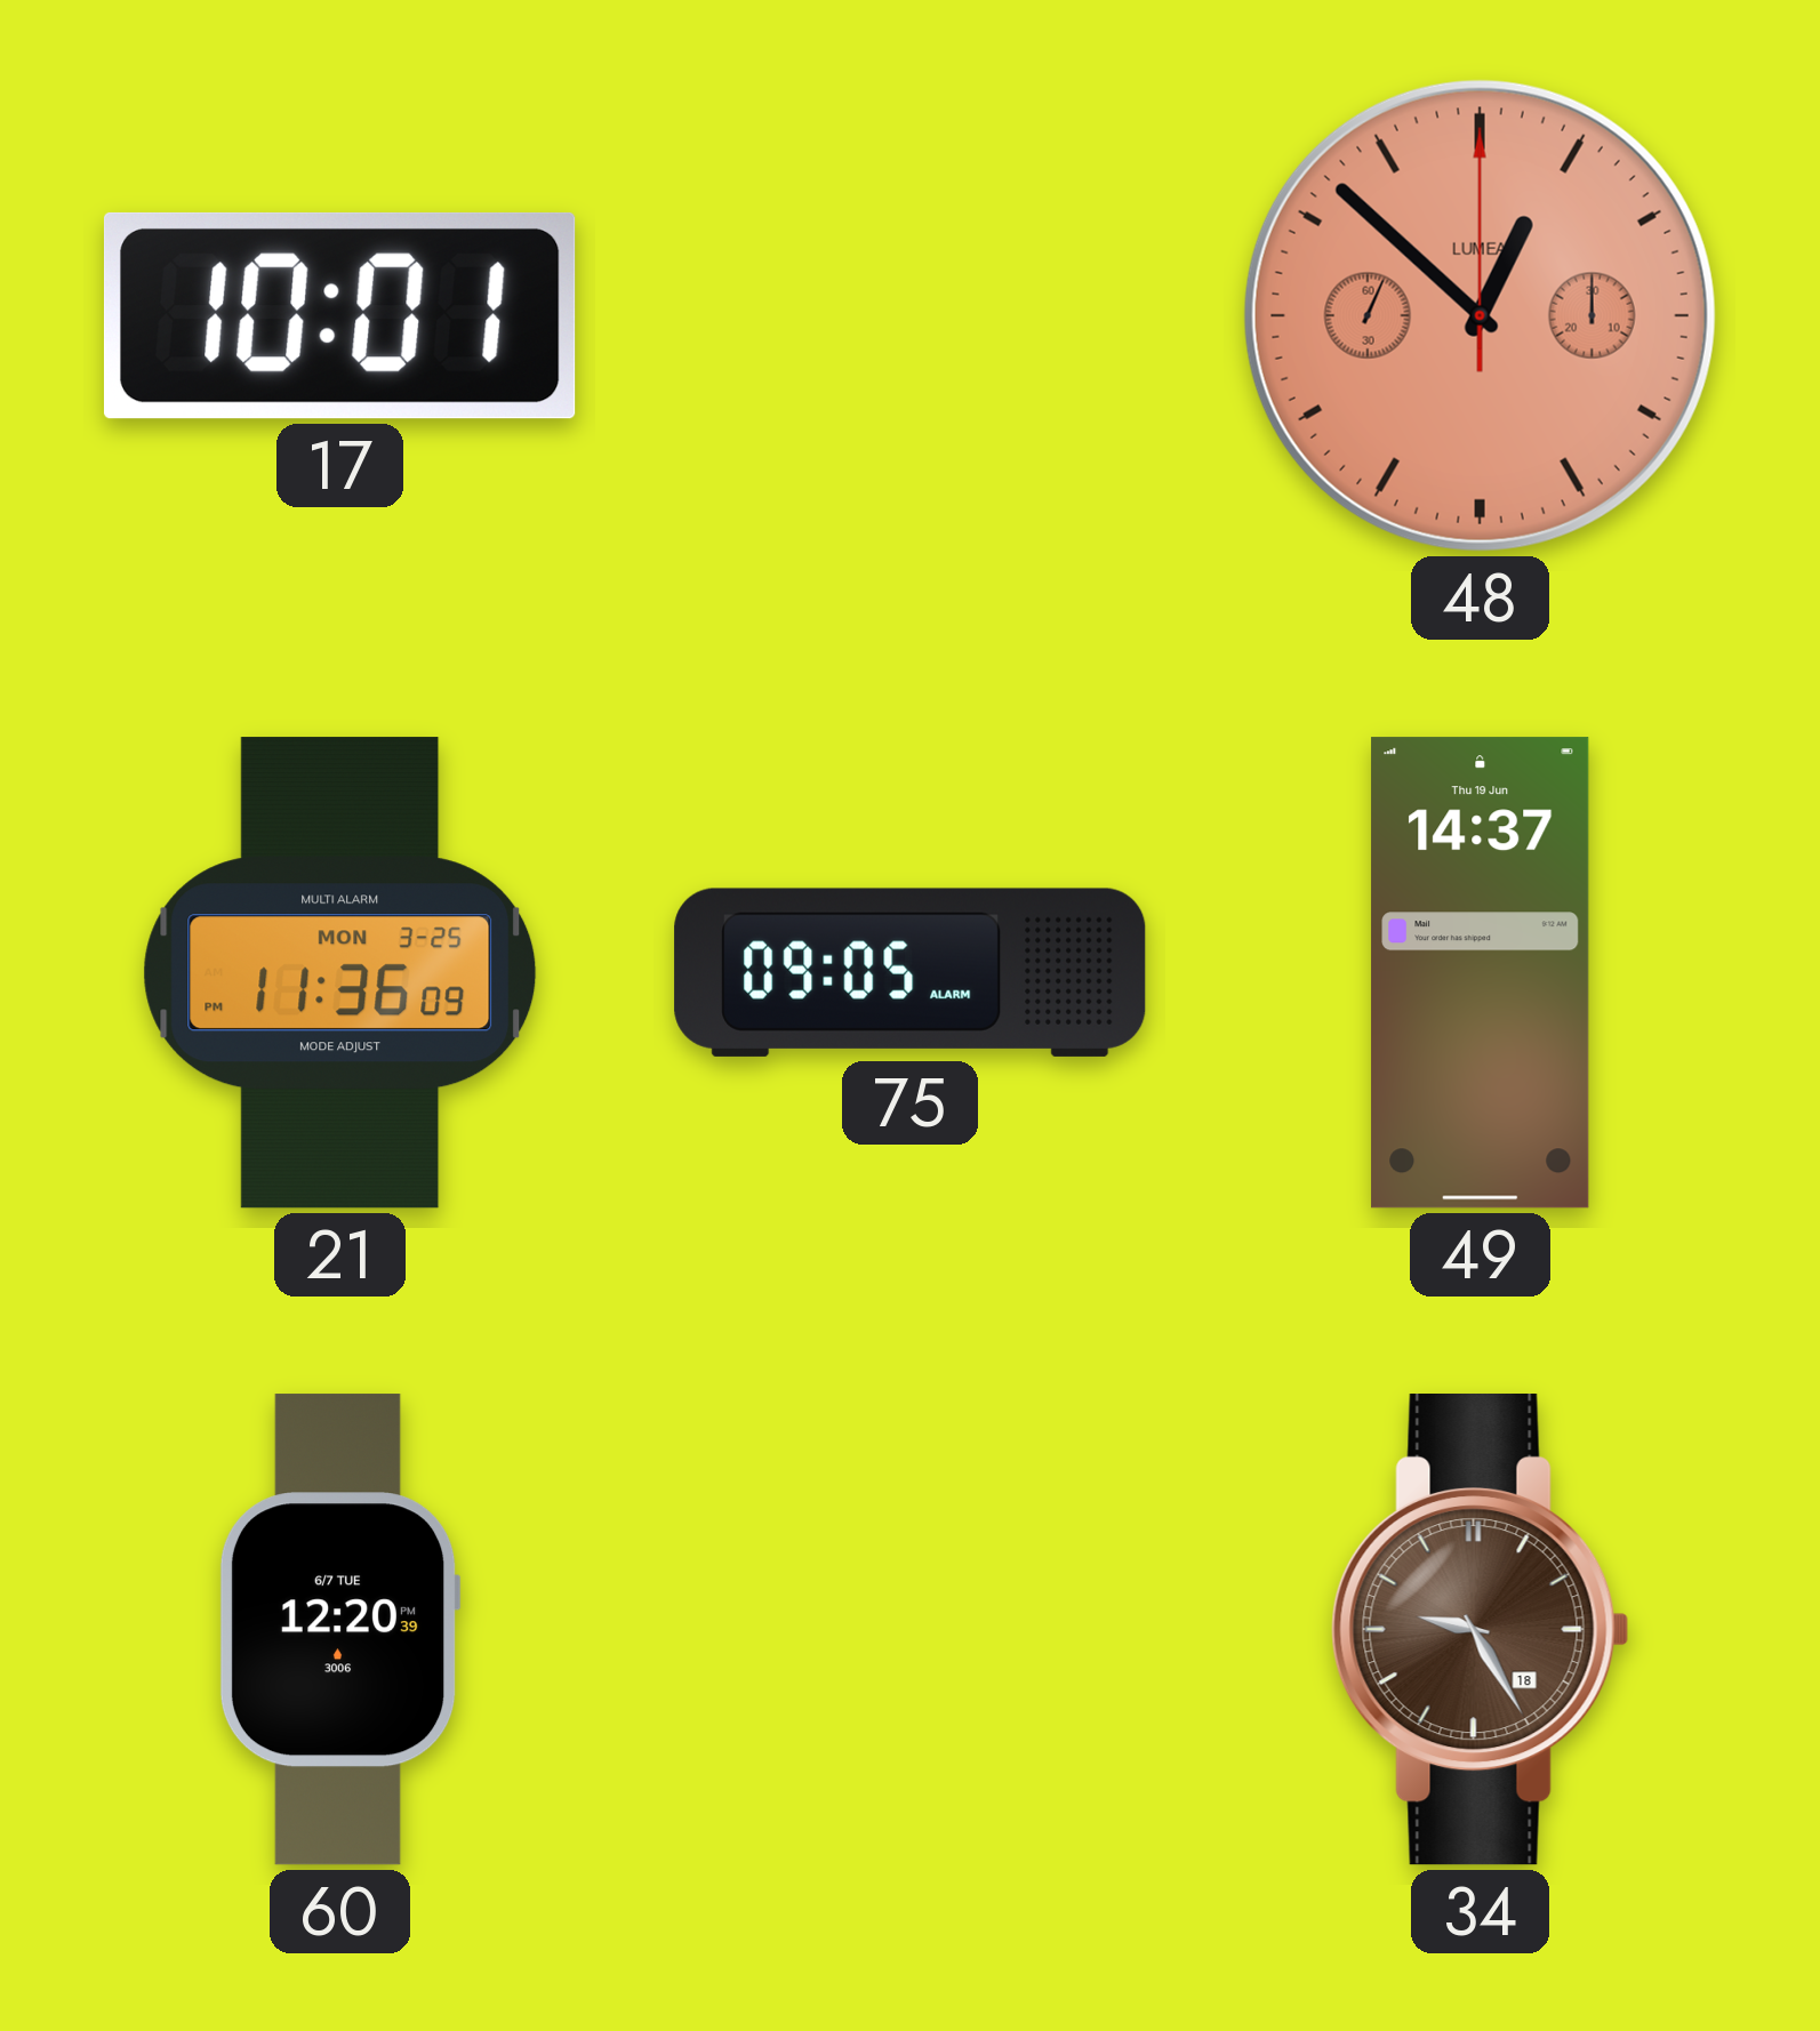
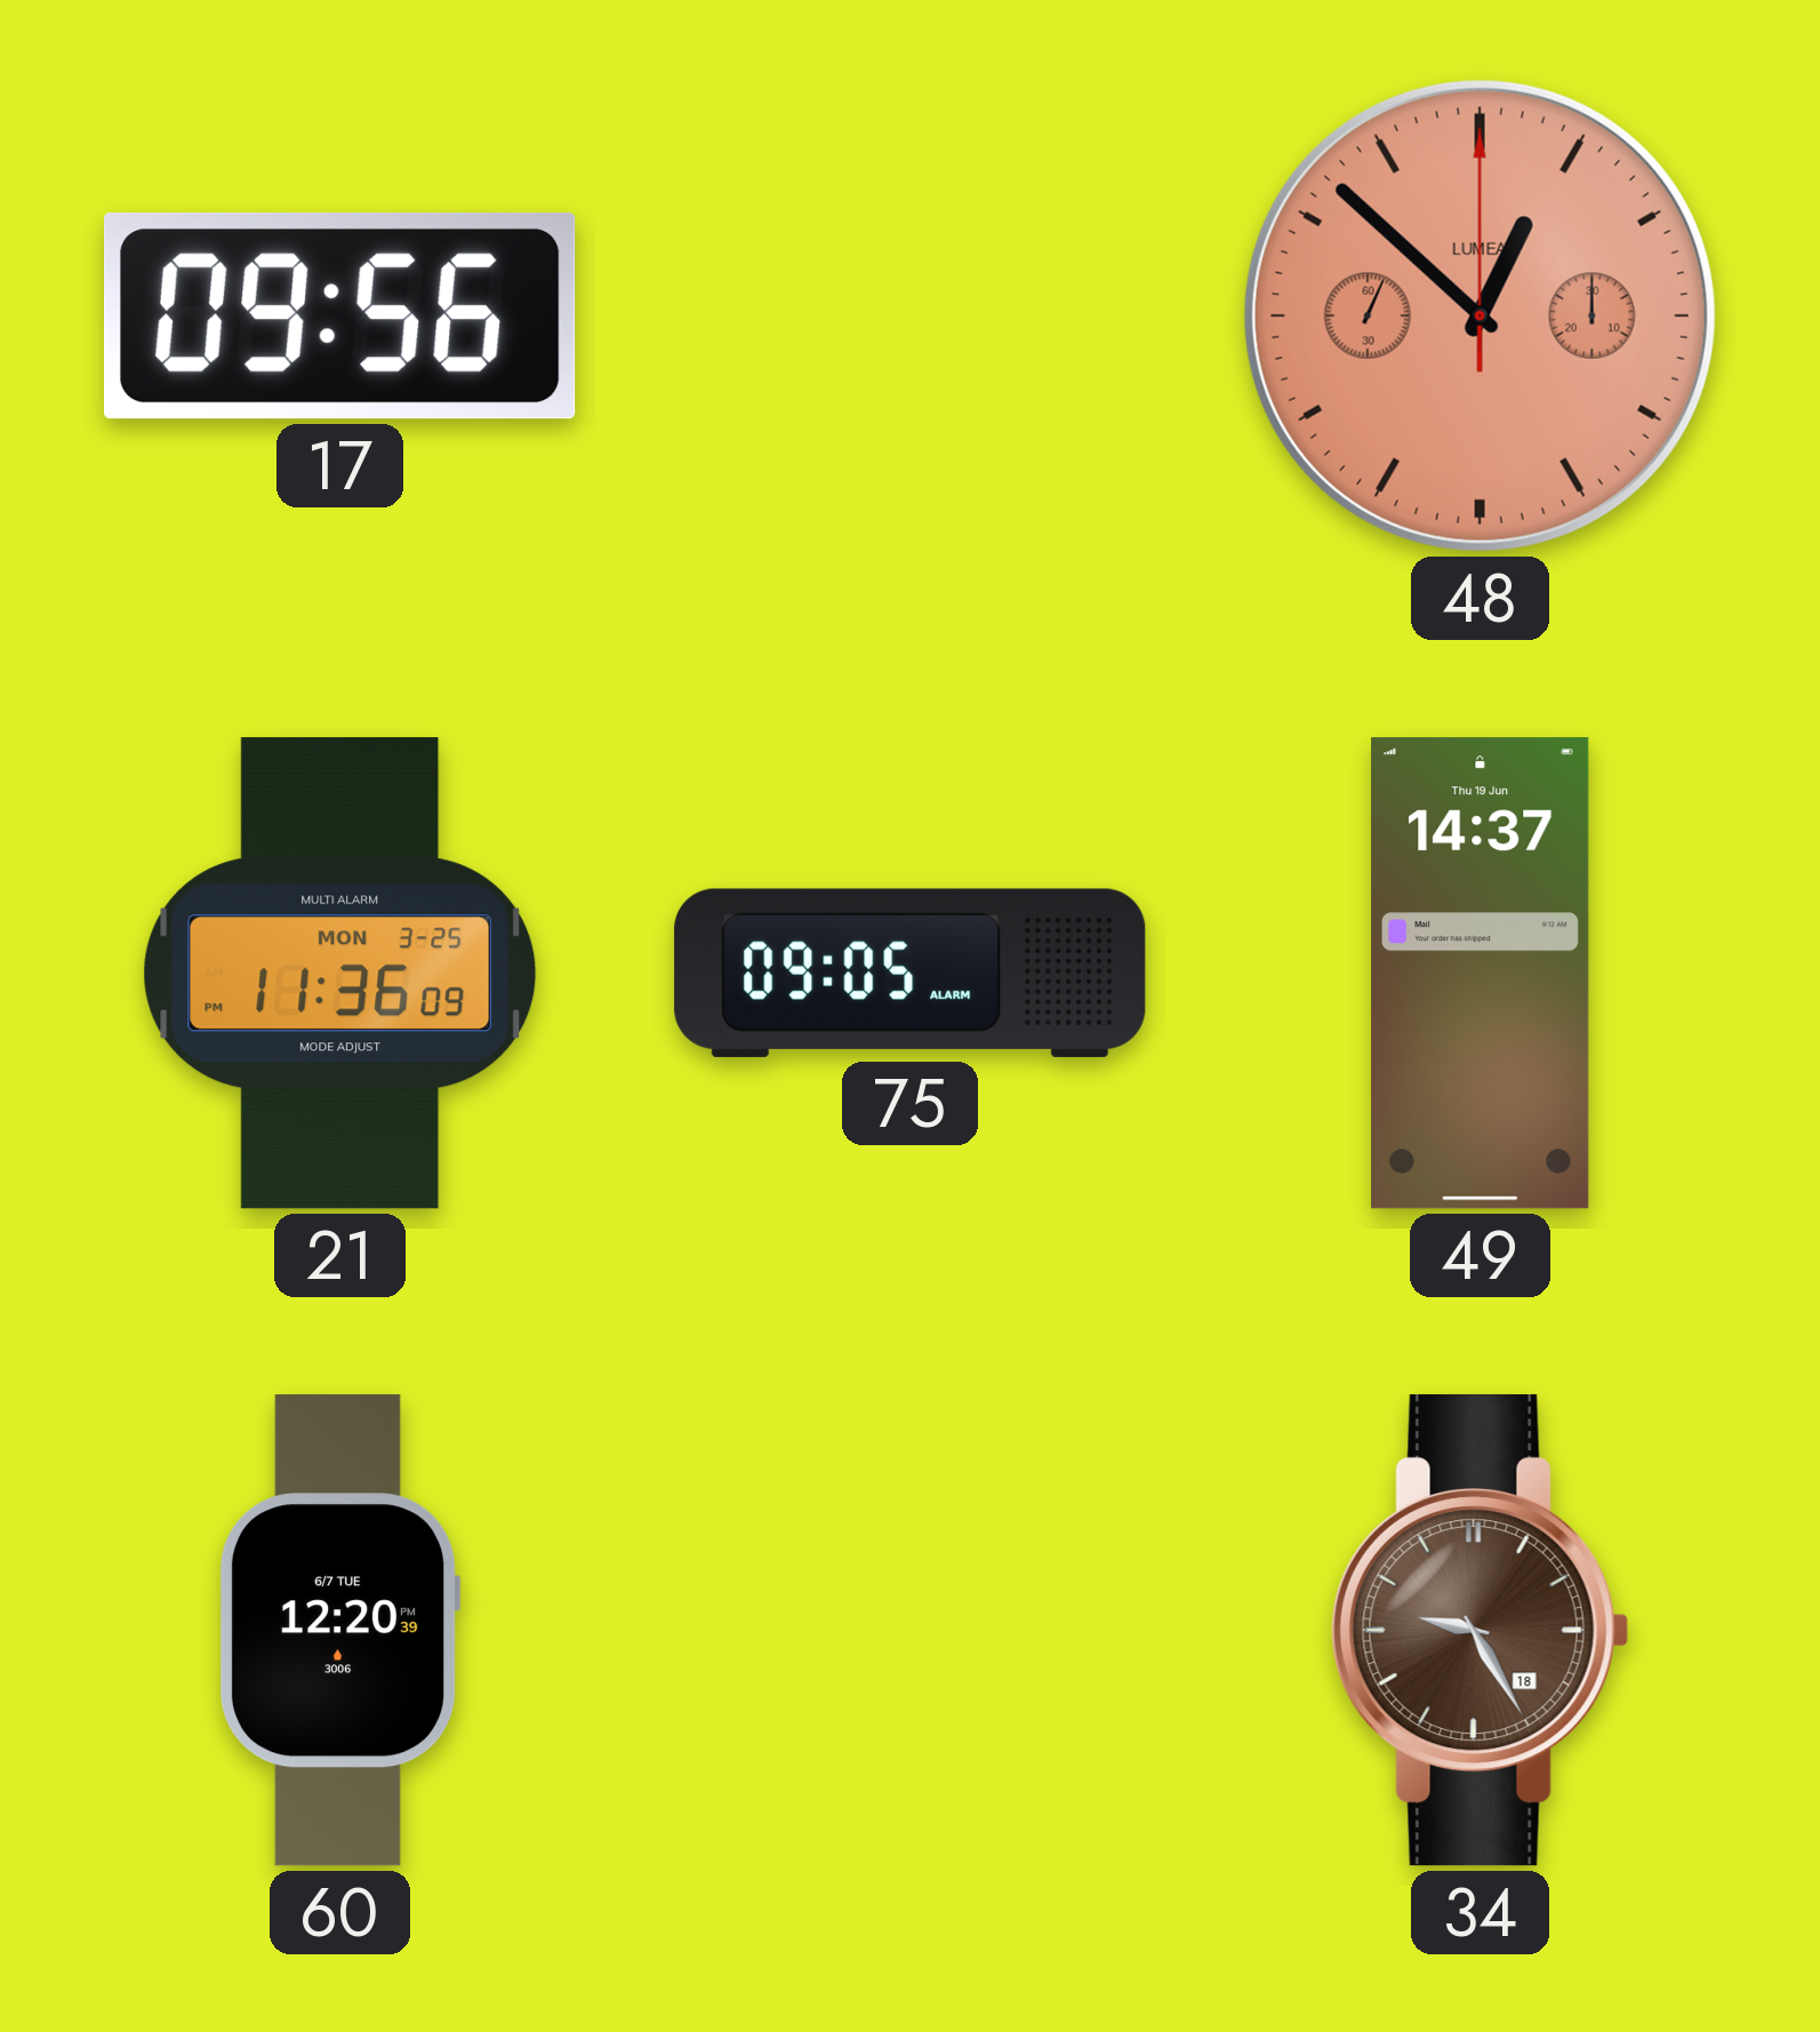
17: 10:01 -> 09:56
